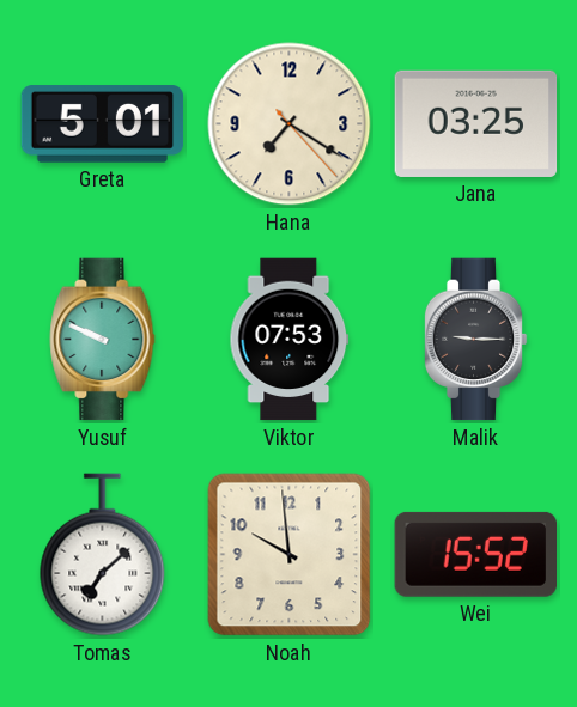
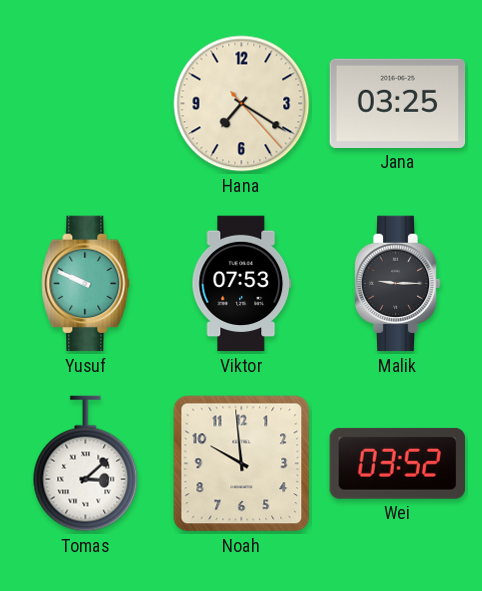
Greta: 5:01 -> none
Tomas: 7:08 -> 3:08
Wei: 15:52 -> 03:52
